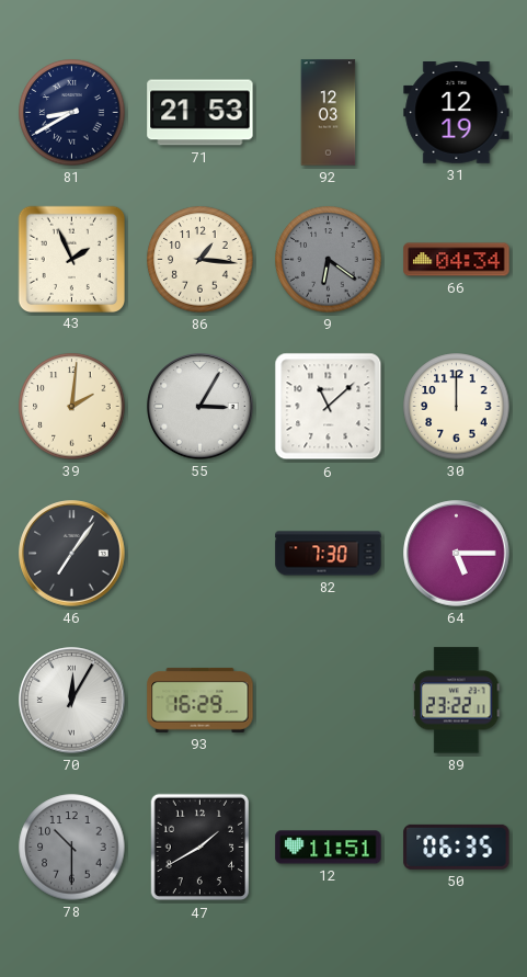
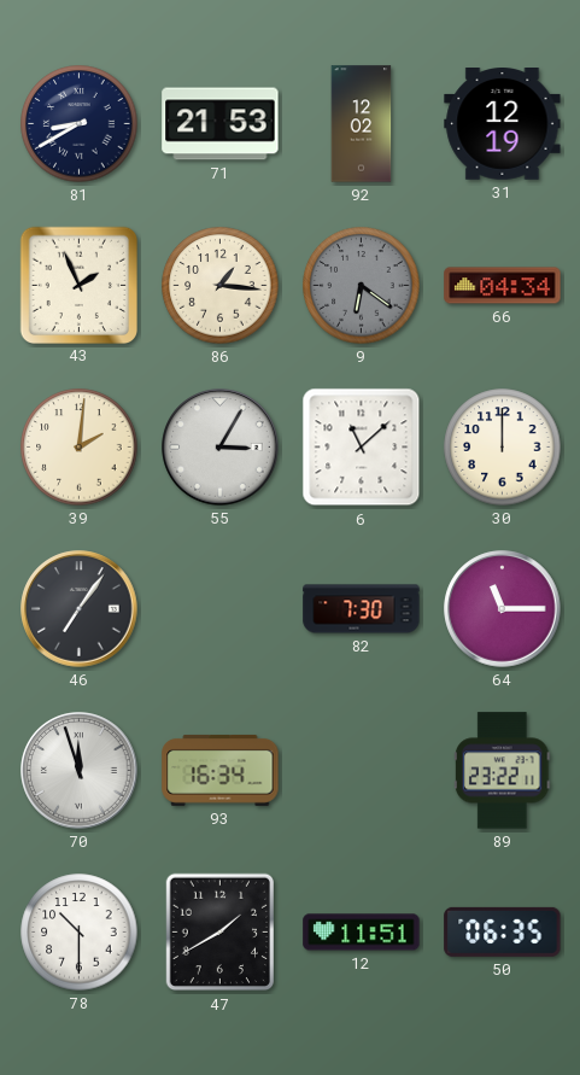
92: 12:03 -> 12:02
64: 5:15 -> 11:15
70: 12:05 -> 11:57
93: 16:29 -> 16:34
78 dial: grey -> white
